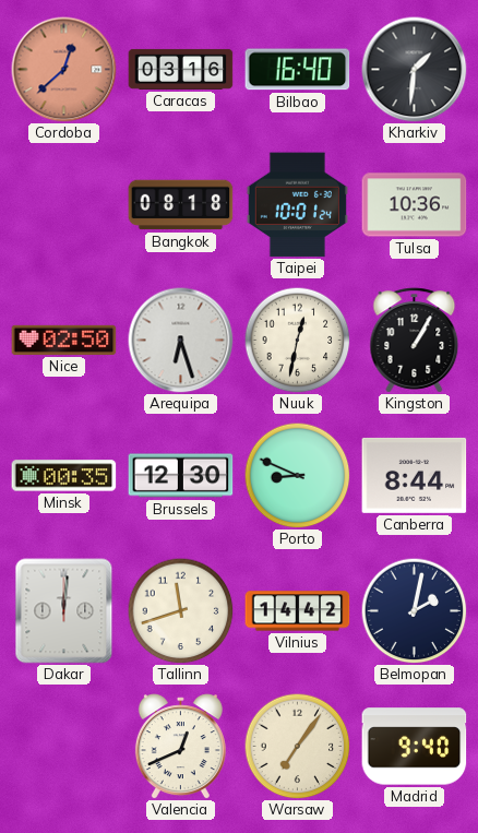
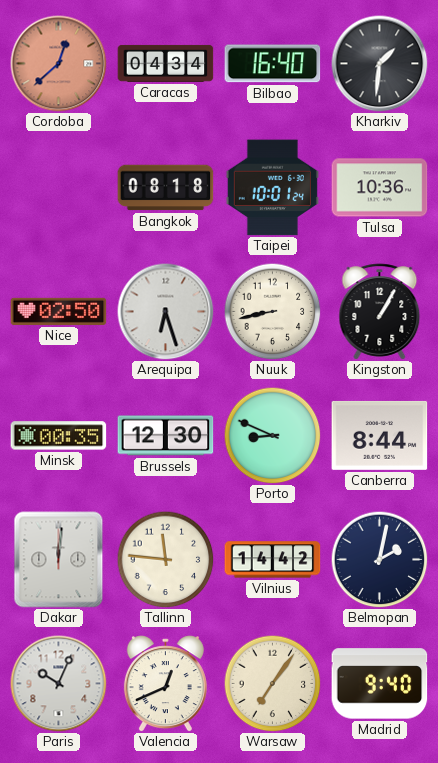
Caracas: 03:16 -> 04:34
Nuuk: 12:32 -> 8:43
Tallinn: 11:42 -> 11:46
Paris: none -> 10:04
